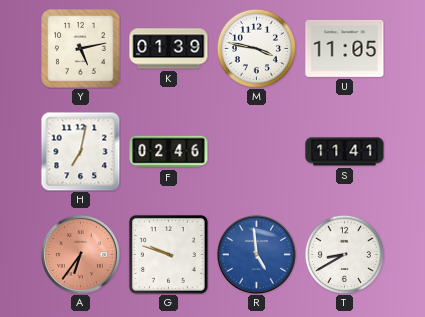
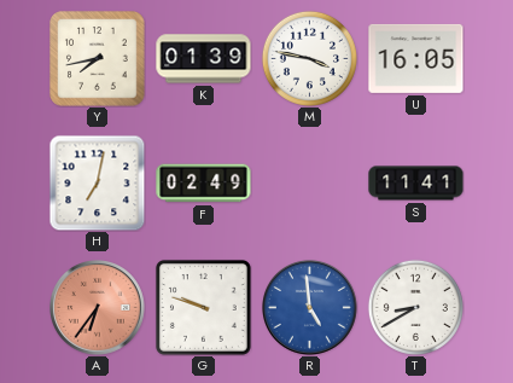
Y: 5:13 -> 7:43
U: 11:05 -> 16:05
F: 02:46 -> 02:49
